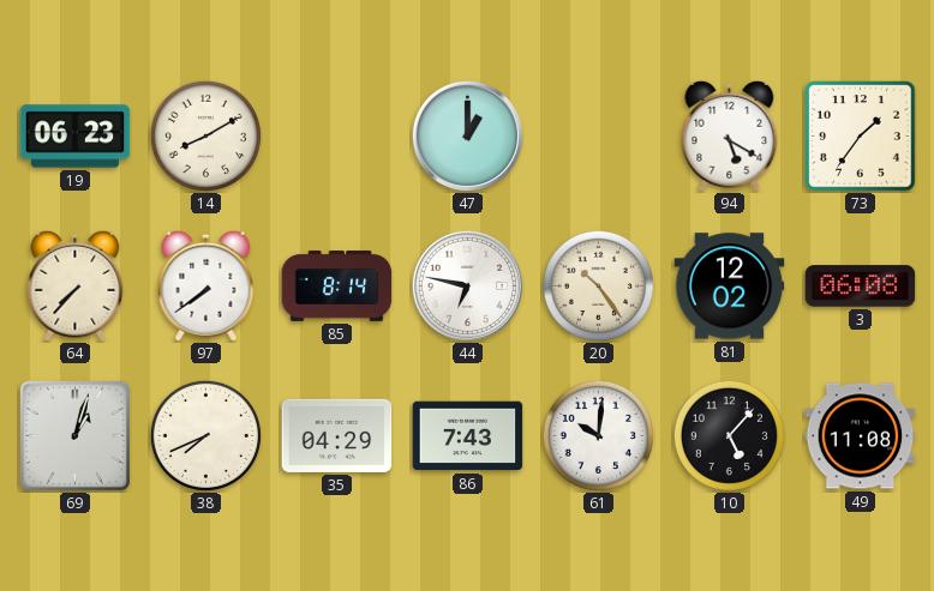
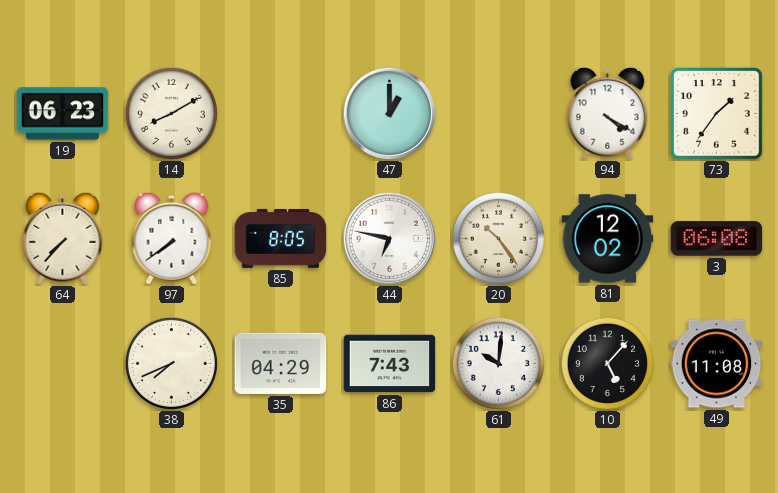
94: 5:20 -> 4:20
85: 8:14 -> 8:05
69: 1:03 -> none
